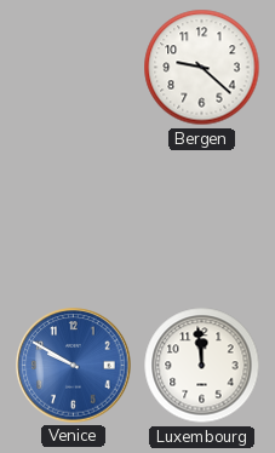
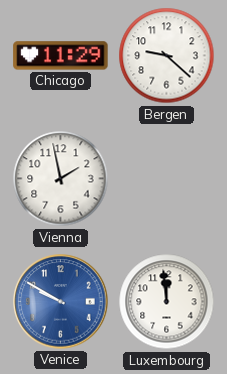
Chicago: none -> 11:29
Vienna: none -> 1:58
